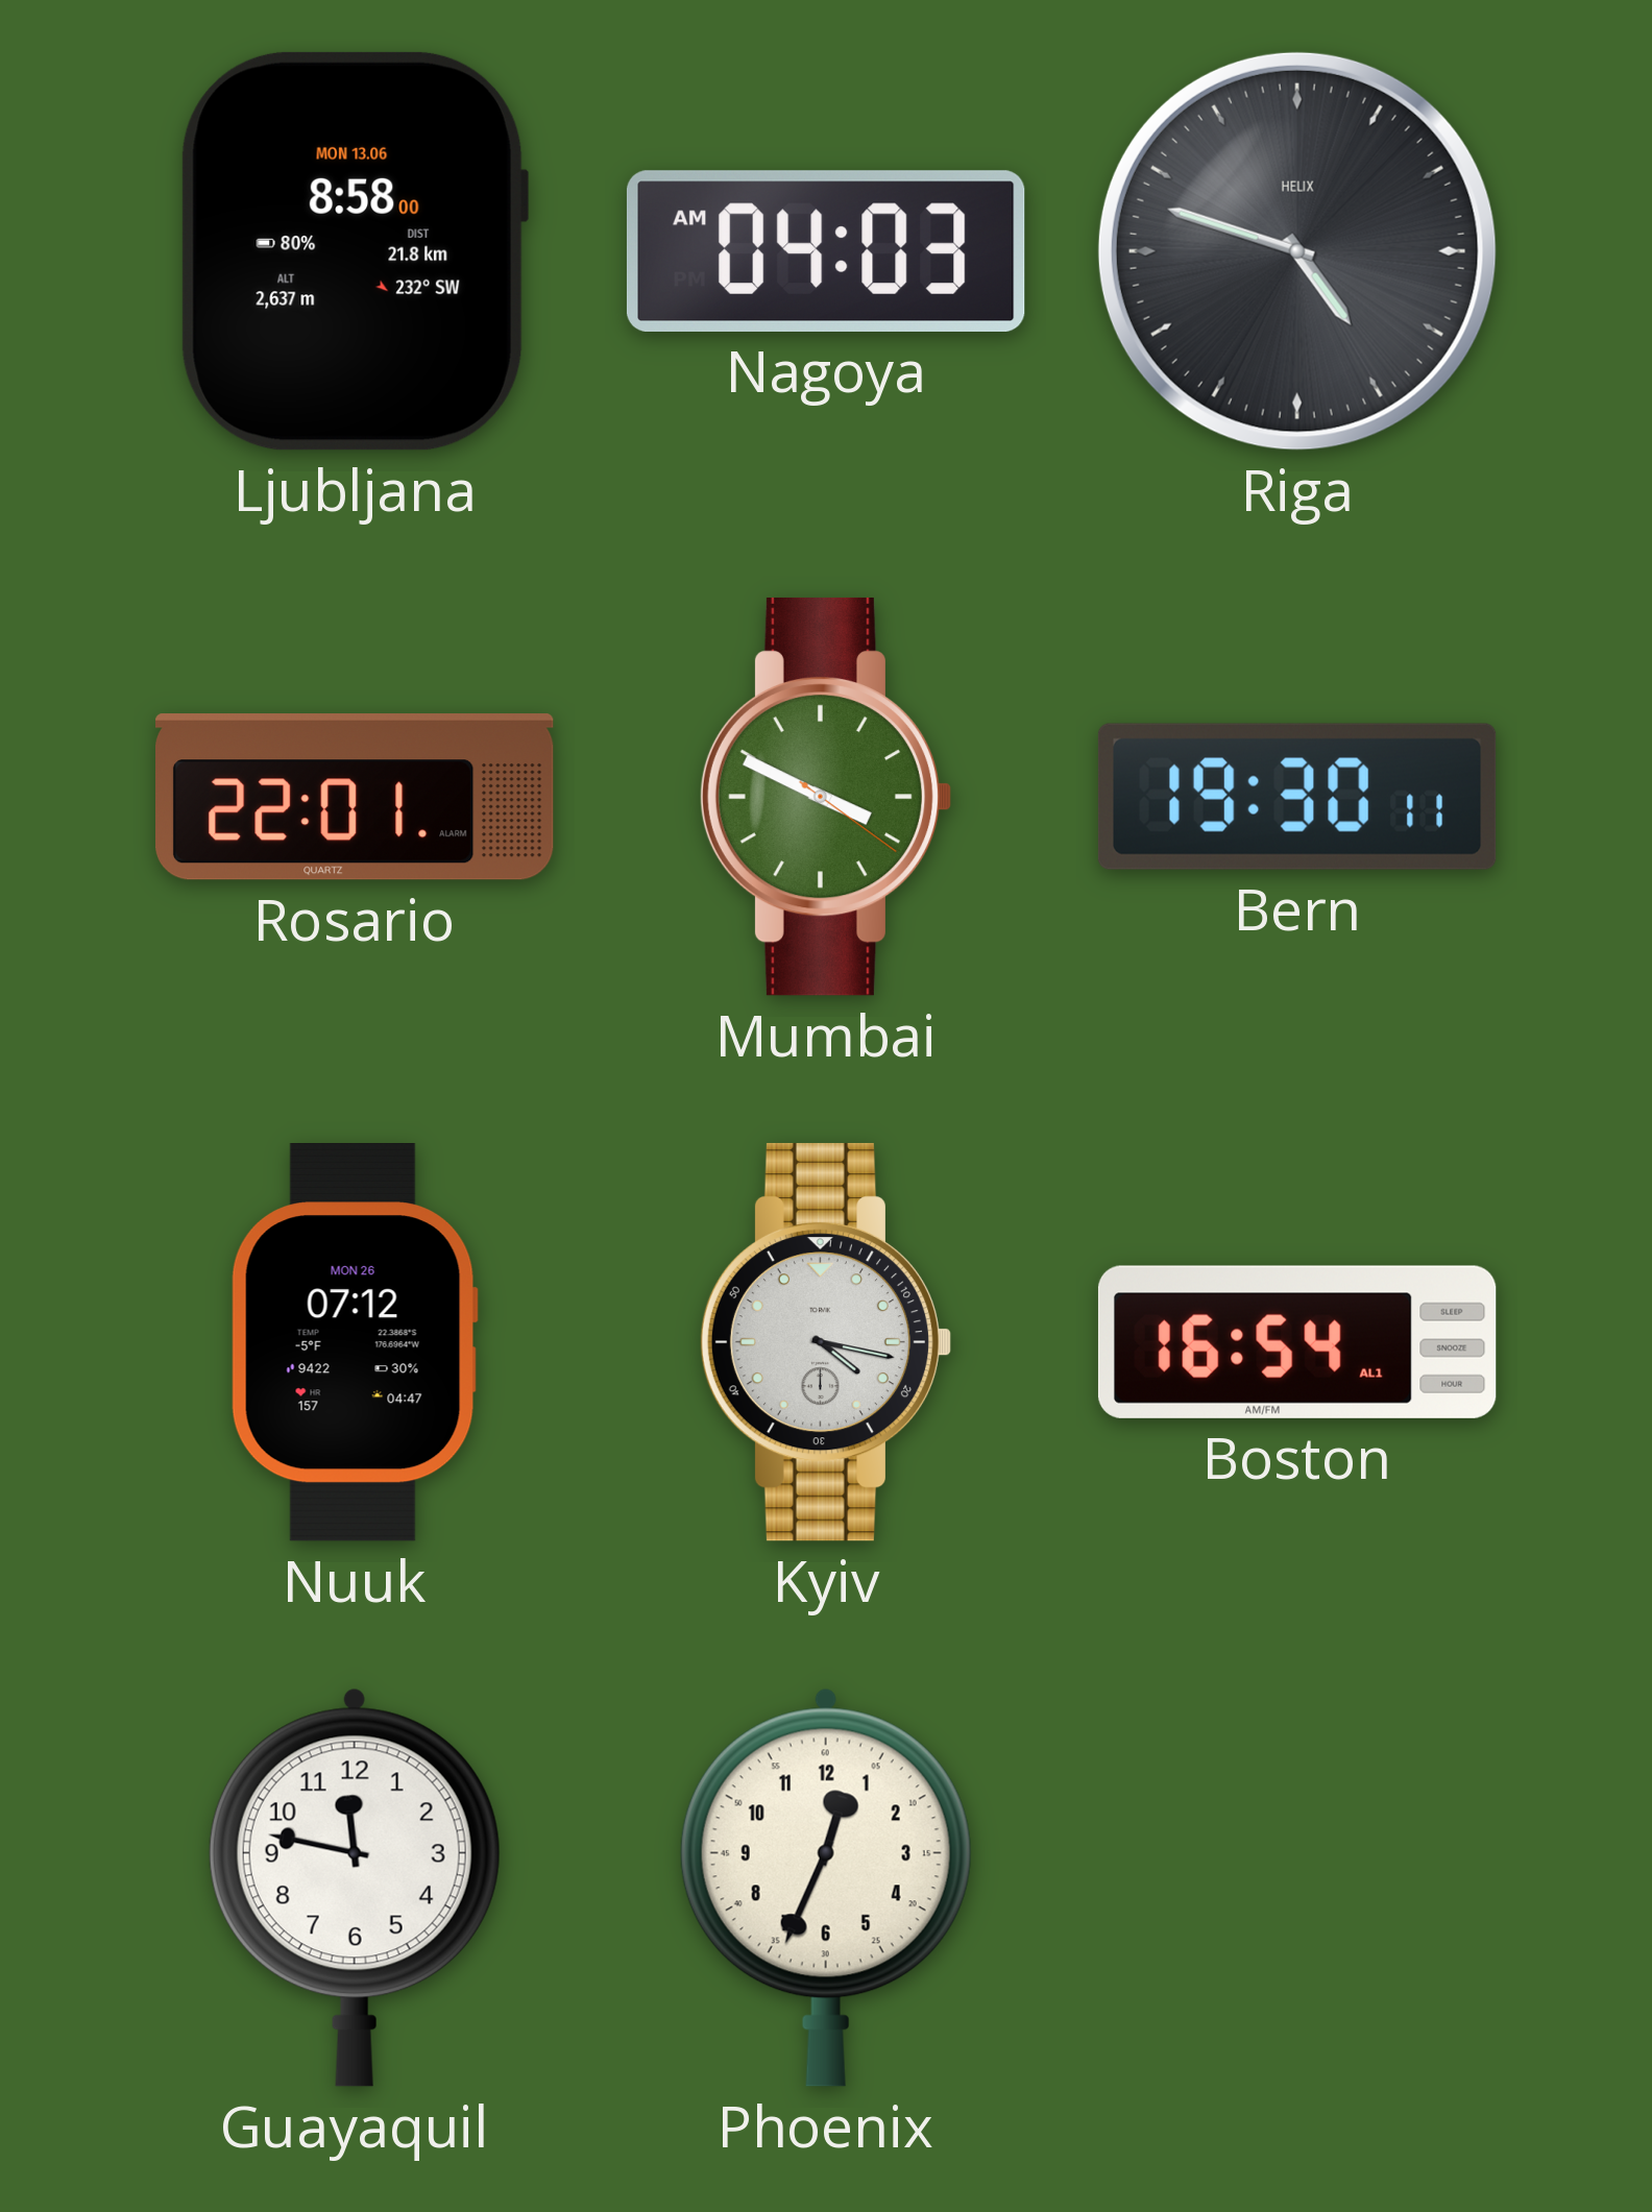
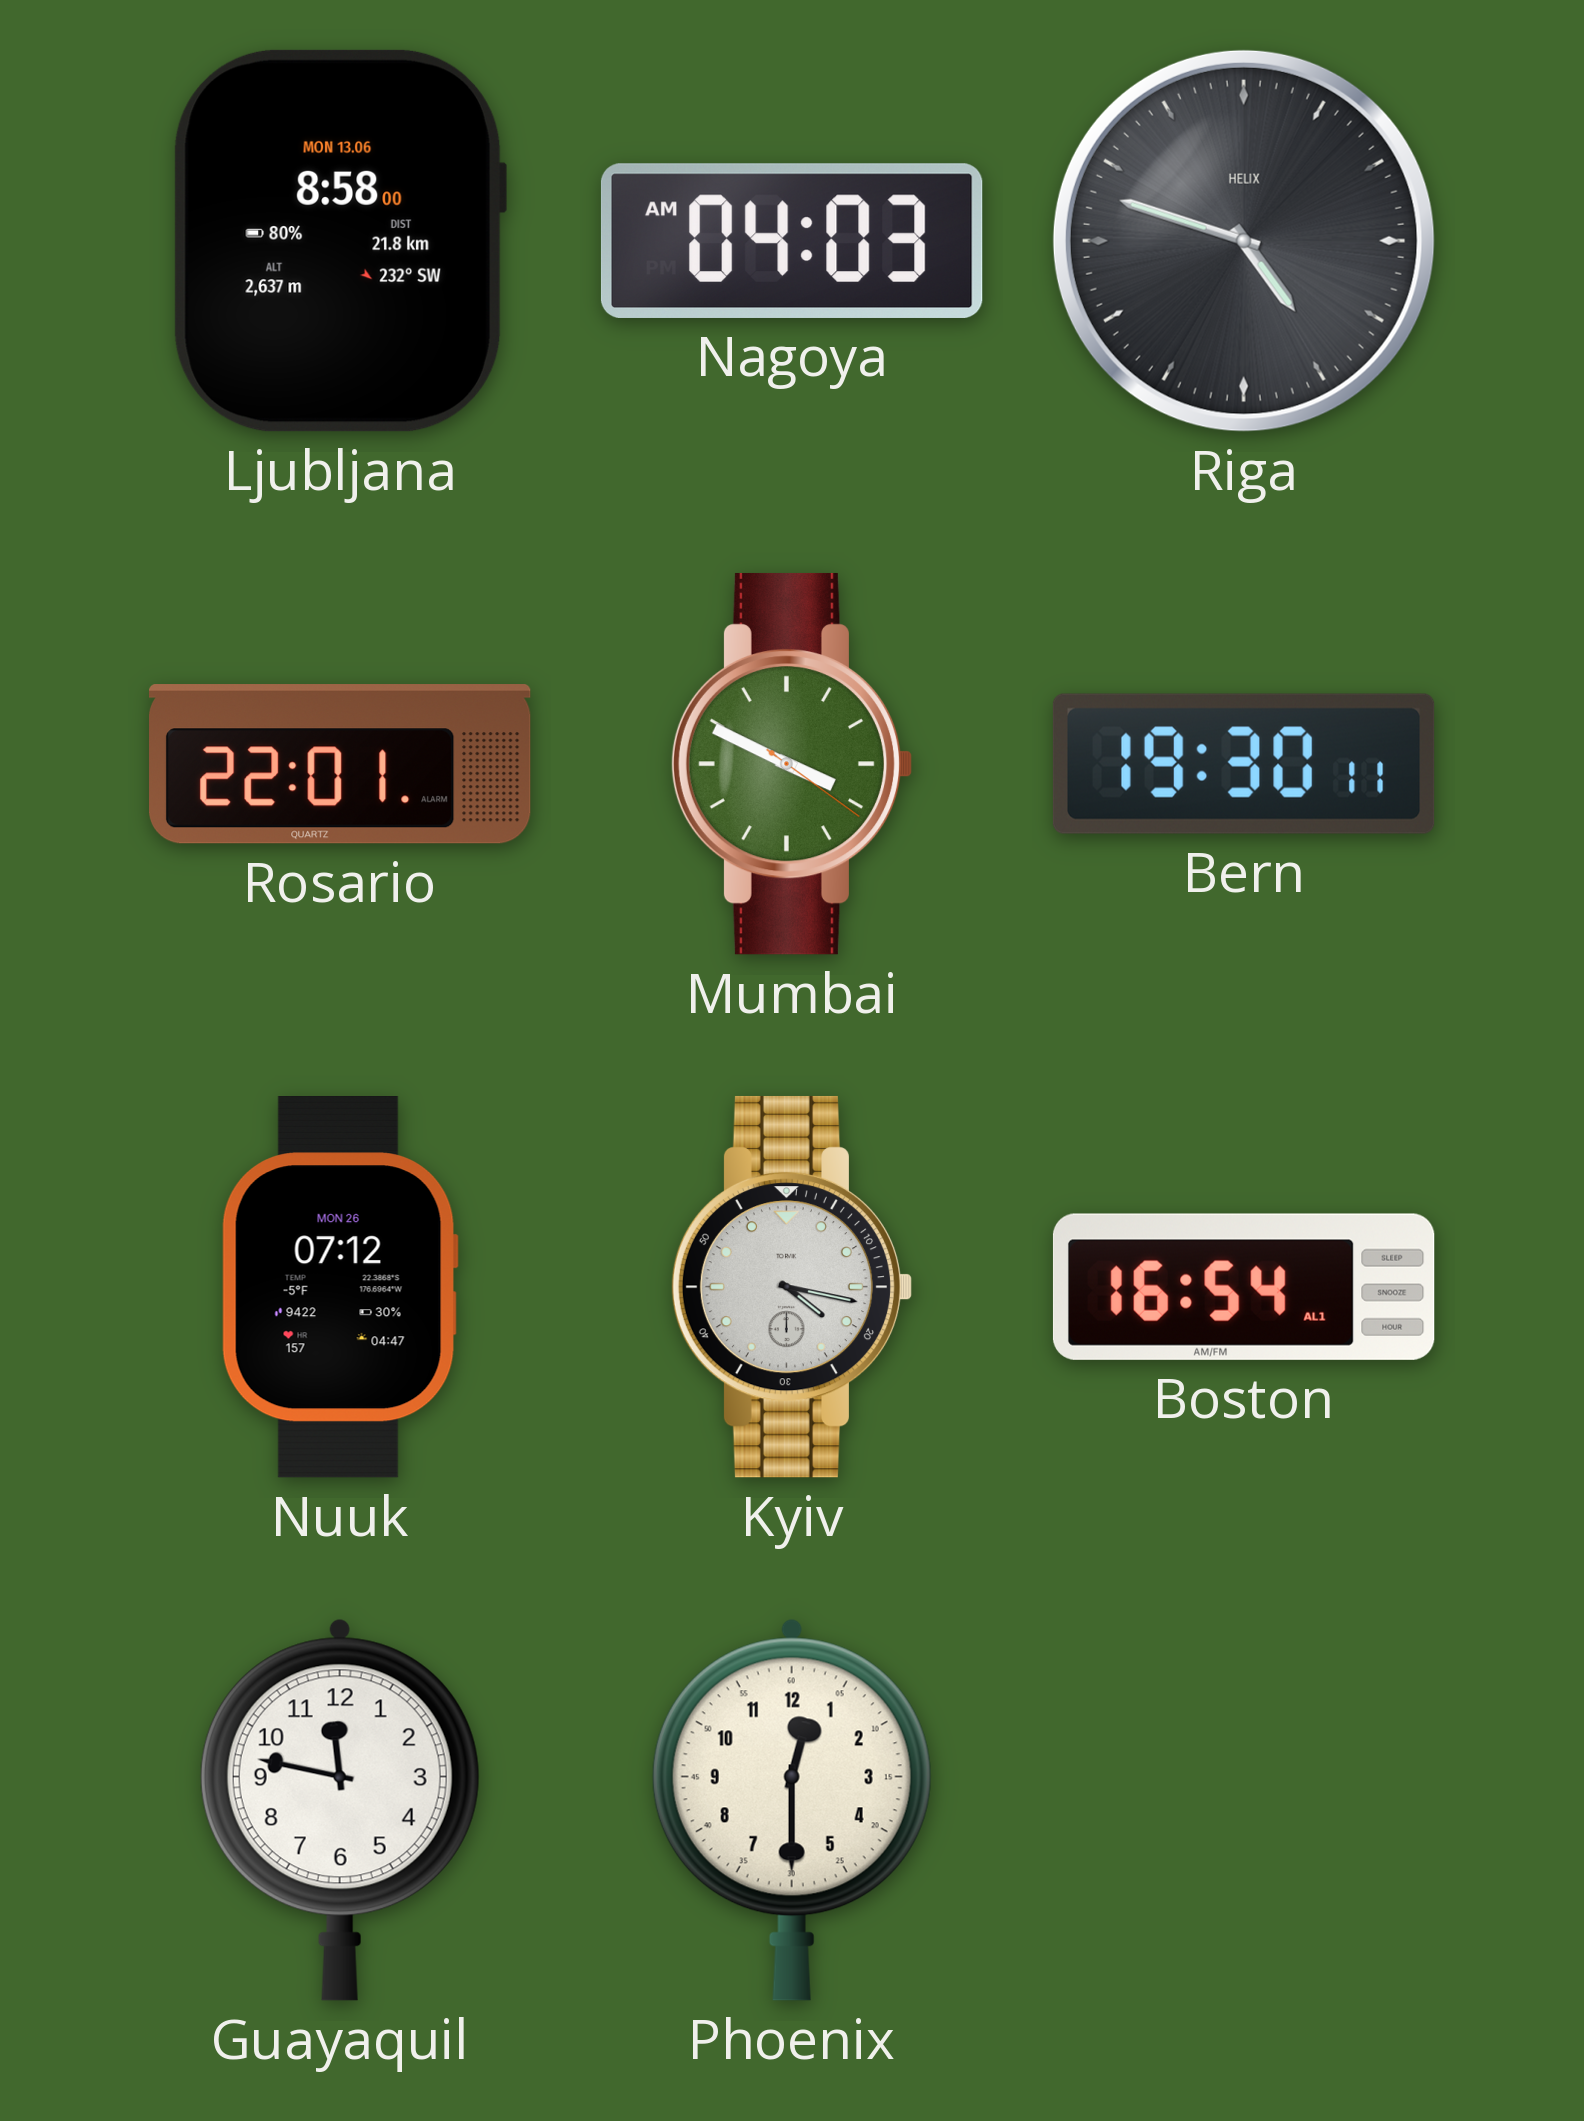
Phoenix: 12:34 -> 12:30
